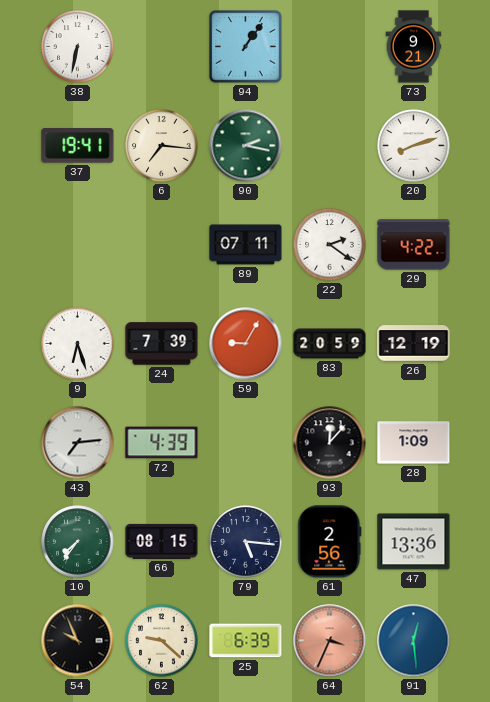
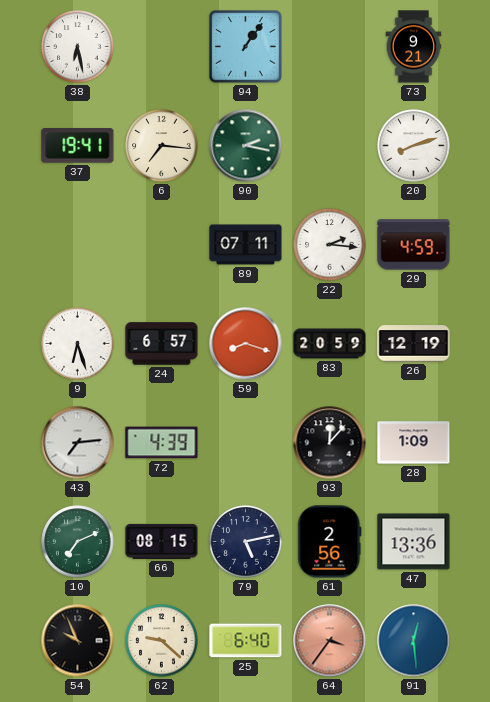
38: 6:32 -> 6:28
22: 2:21 -> 2:16
29: 4:22 -> 4:59
24: 7:39 -> 6:57
59: 9:05 -> 8:18
10: 7:36 -> 7:11
79: 5:16 -> 5:13
25: 6:39 -> 6:40
64: 3:34 -> 3:36
